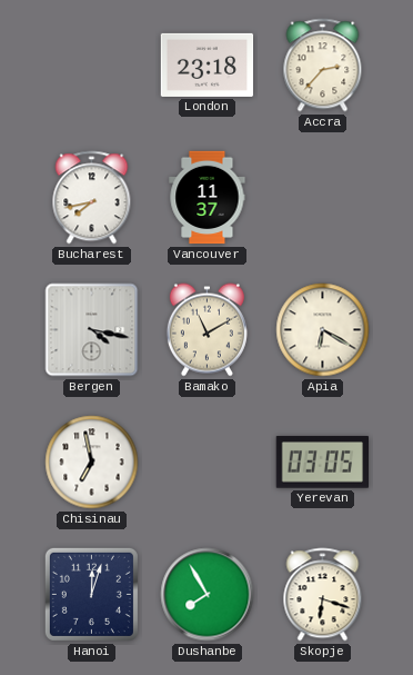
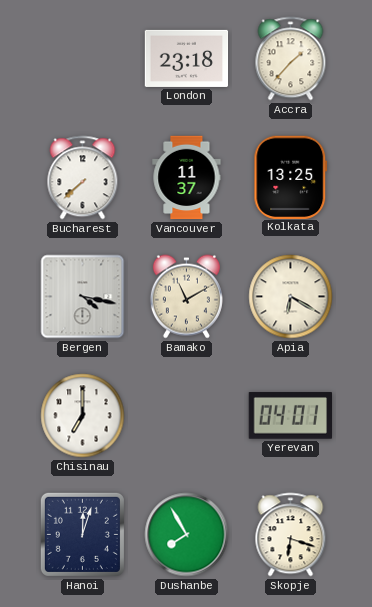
Accra: 2:37 -> 1:37
Bucharest: 7:43 -> 7:38
Kolkata: none -> 13:25
Chisinau: 6:58 -> 7:00
Yerevan: 03:05 -> 04:01
